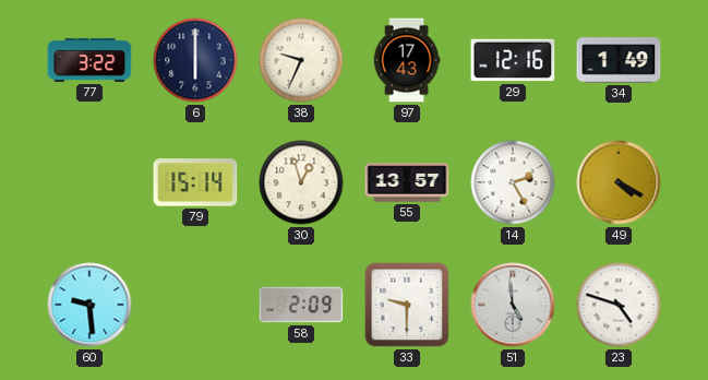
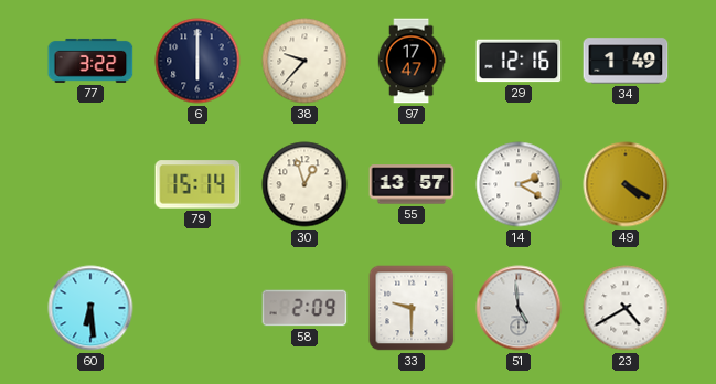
38: 9:34 -> 9:37
97: 17:43 -> 17:47
14: 2:25 -> 2:20
60: 9:29 -> 6:29
23: 4:48 -> 4:40
